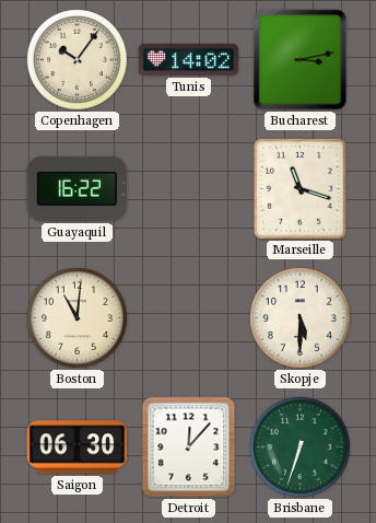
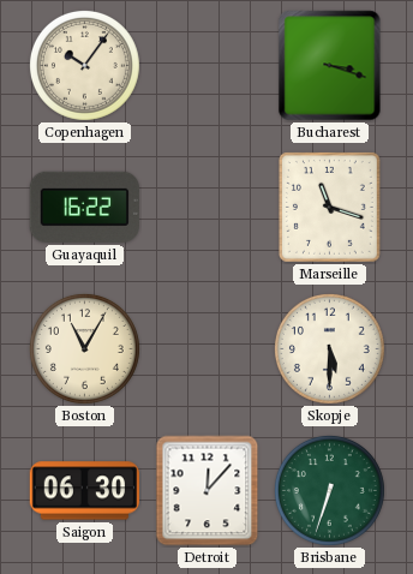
Tunis: 14:02 -> none
Bucharest: 3:13 -> 3:18
Boston: 11:01 -> 11:05
